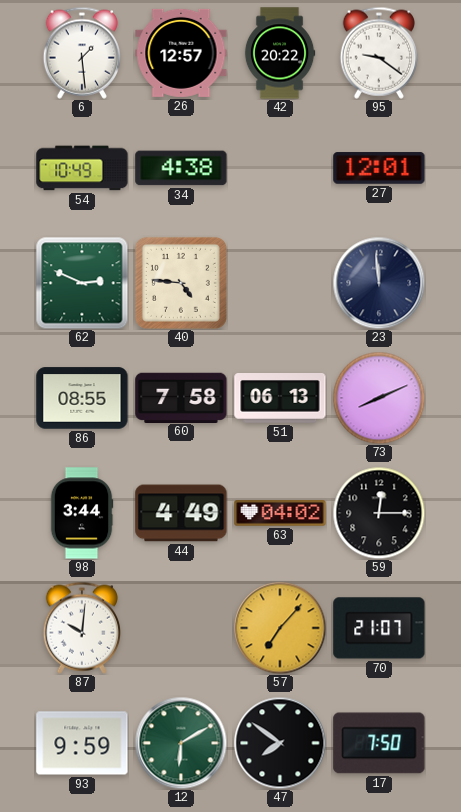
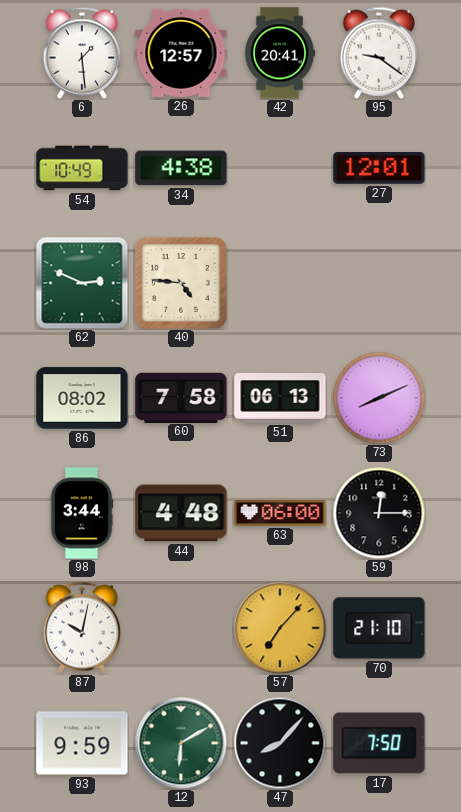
42: 20:22 -> 20:41
23: 11:59 -> none
86: 08:55 -> 08:02
44: 4:49 -> 4:48
63: 04:02 -> 06:00
87: 10:01 -> 10:02
70: 21:07 -> 21:10
47: 7:51 -> 8:07
